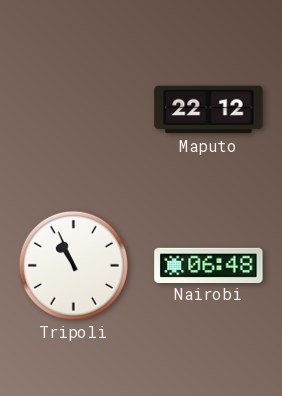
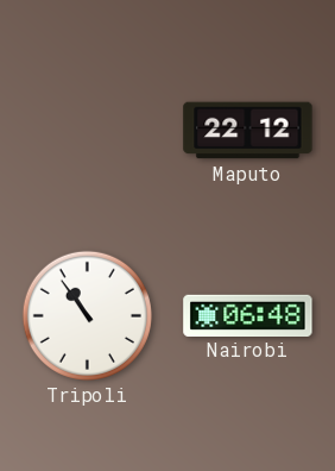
Tripoli: 10:56 -> 10:54
